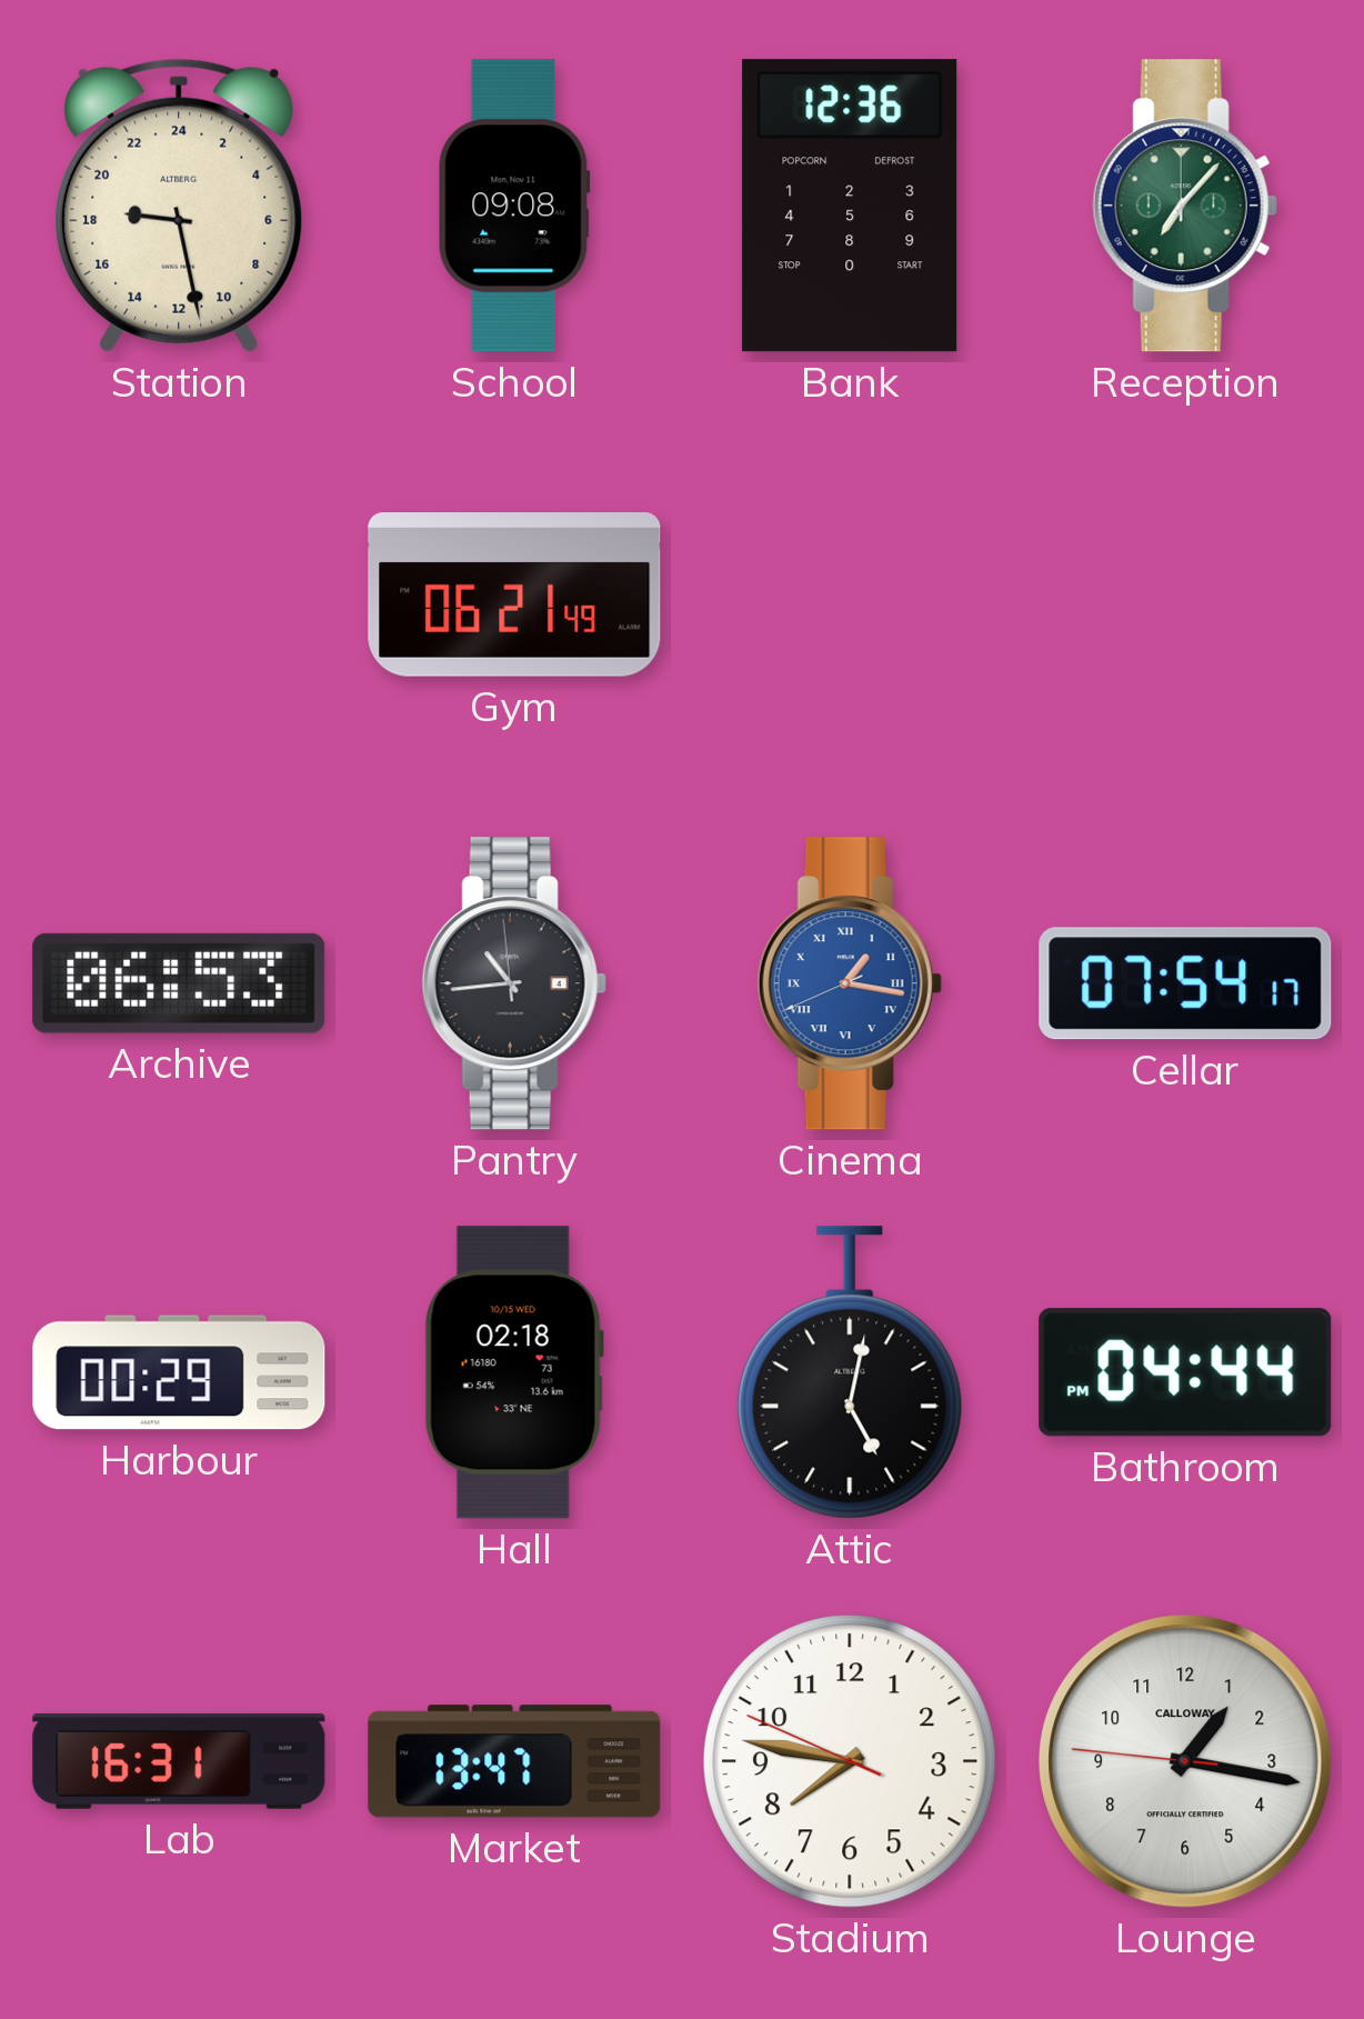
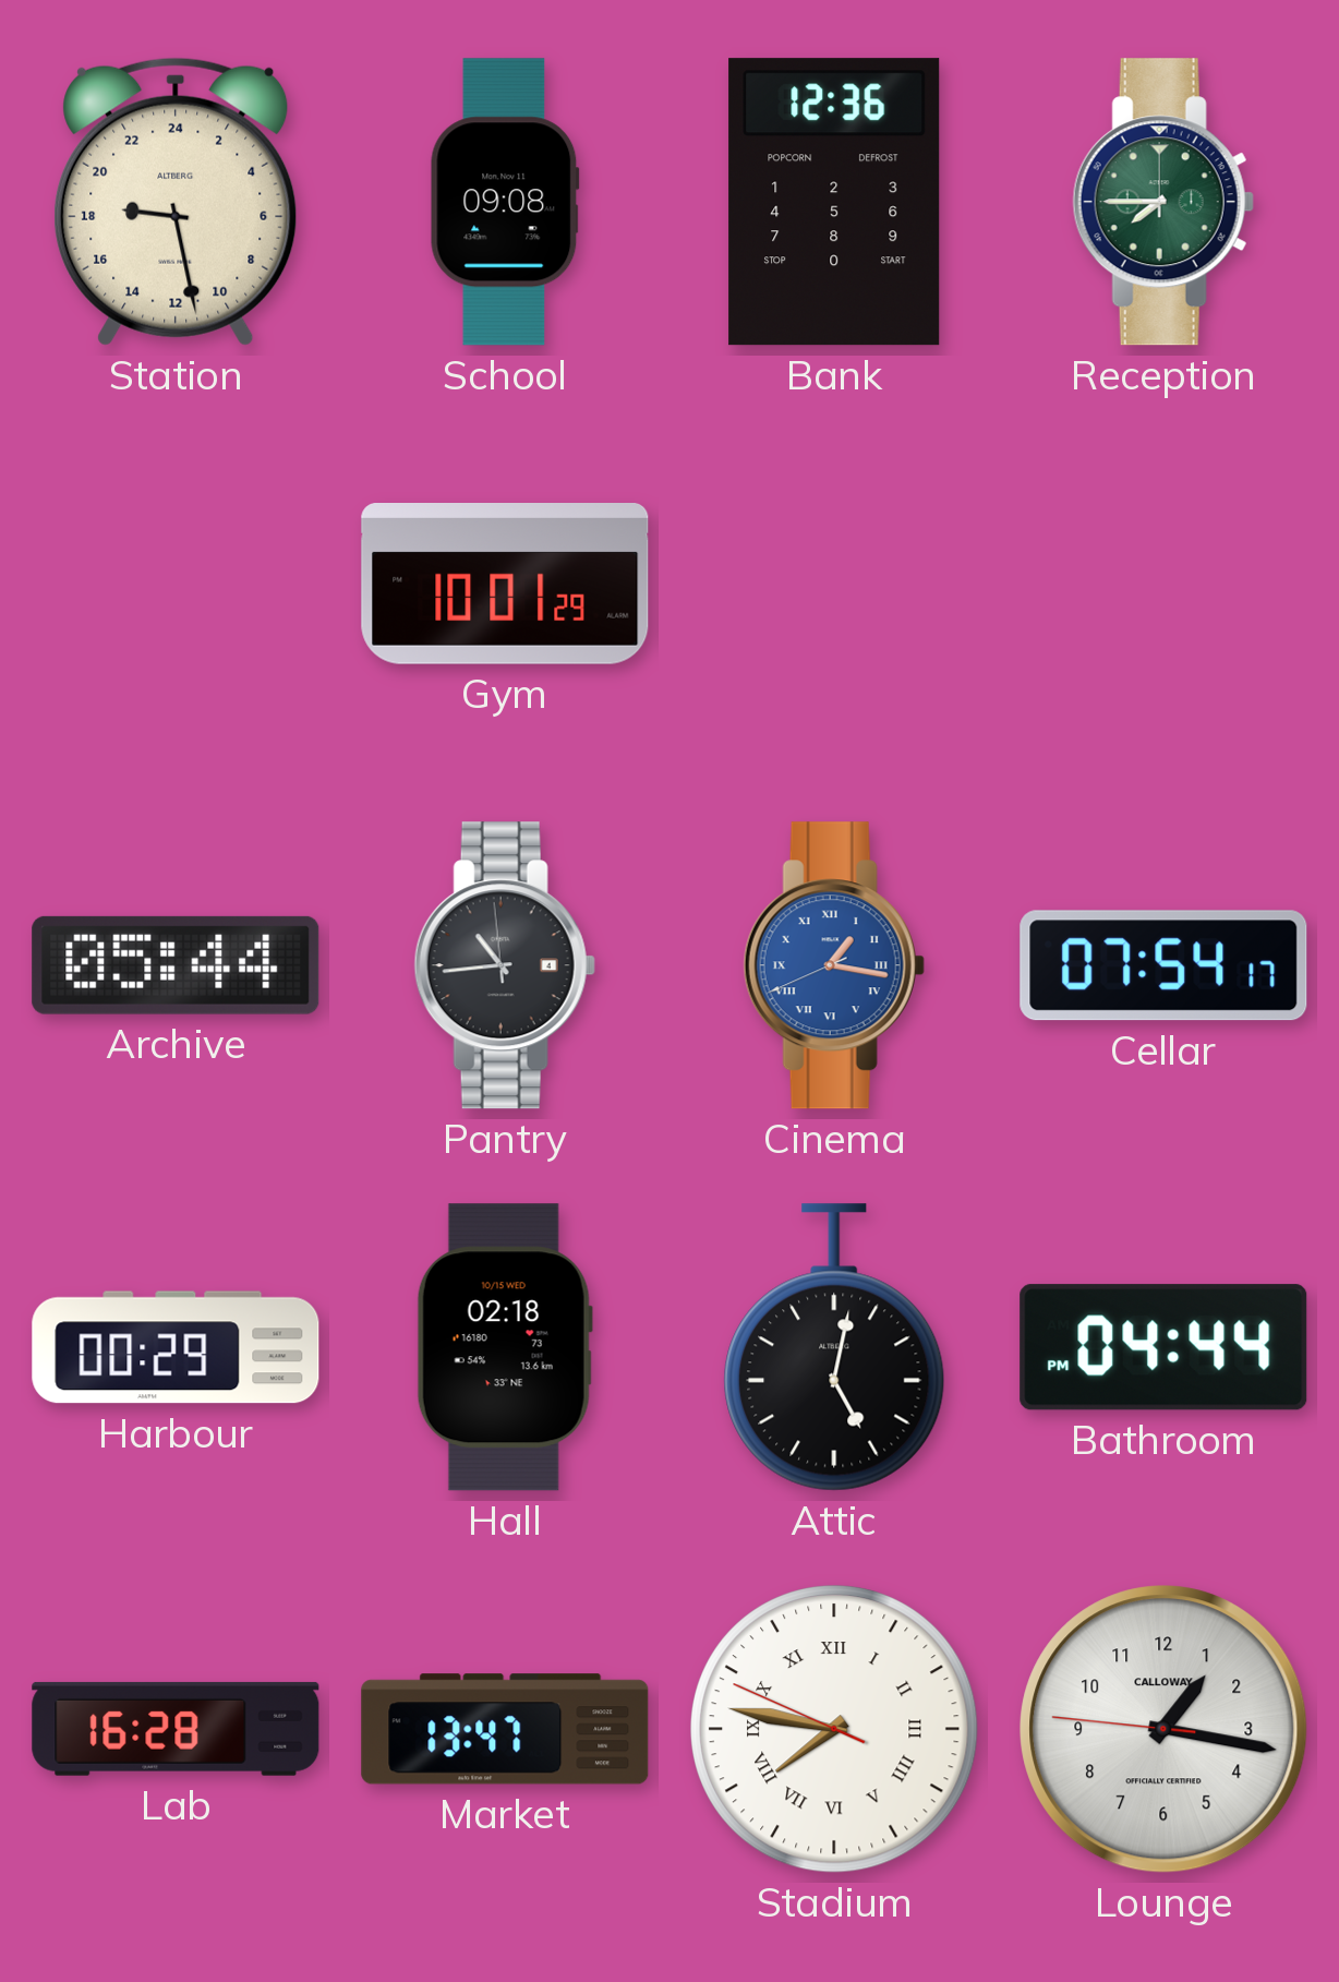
Reception: 7:07 -> 7:45
Gym: 06:21 -> 10:01
Archive: 06:53 -> 05:44
Lab: 16:31 -> 16:28
Stadium numerals: Arabic -> Roman
